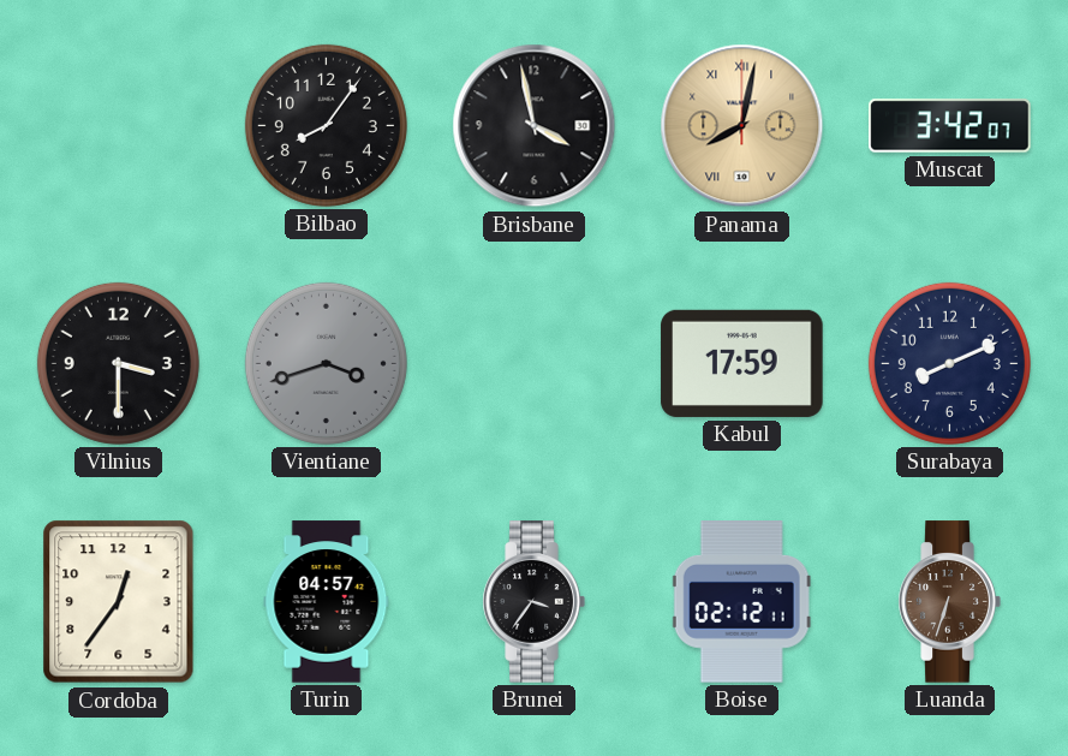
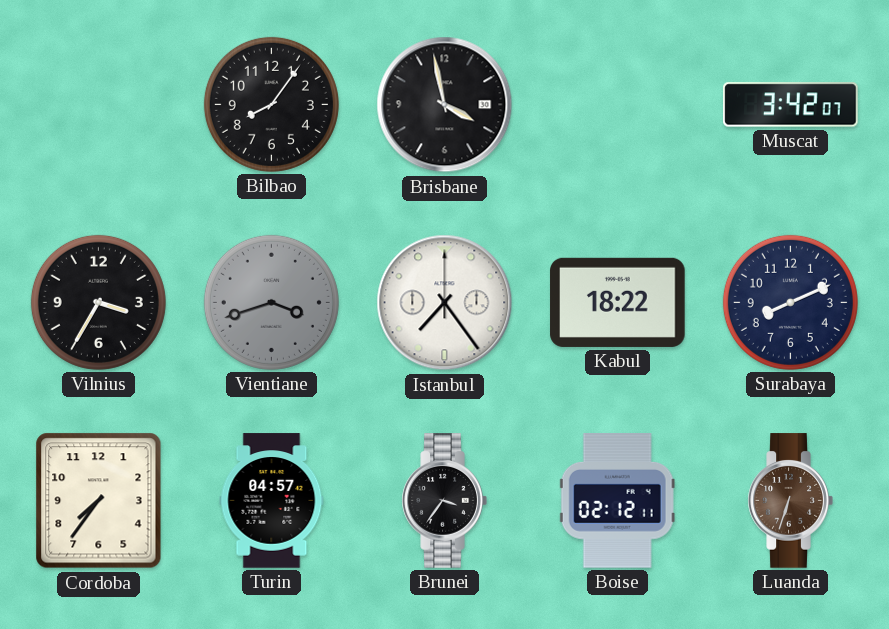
Panama: 8:02 -> none
Vilnius: 3:30 -> 3:35
Istanbul: none -> 7:24
Kabul: 17:59 -> 18:22
Cordoba: 12:36 -> 7:36
